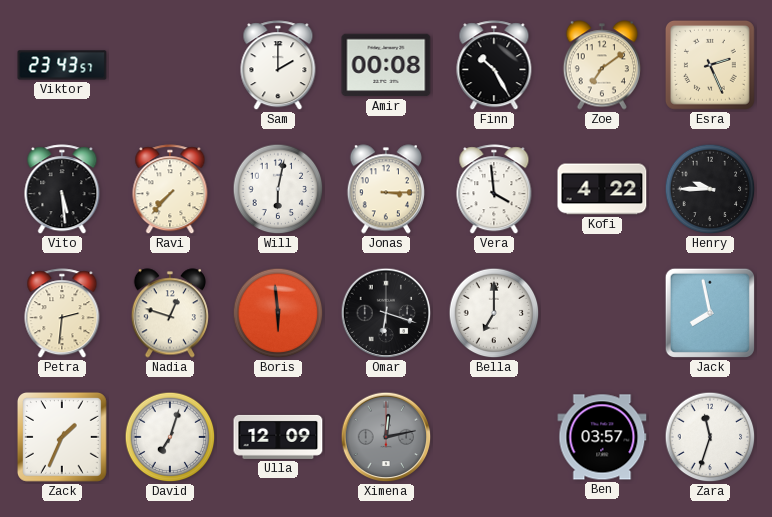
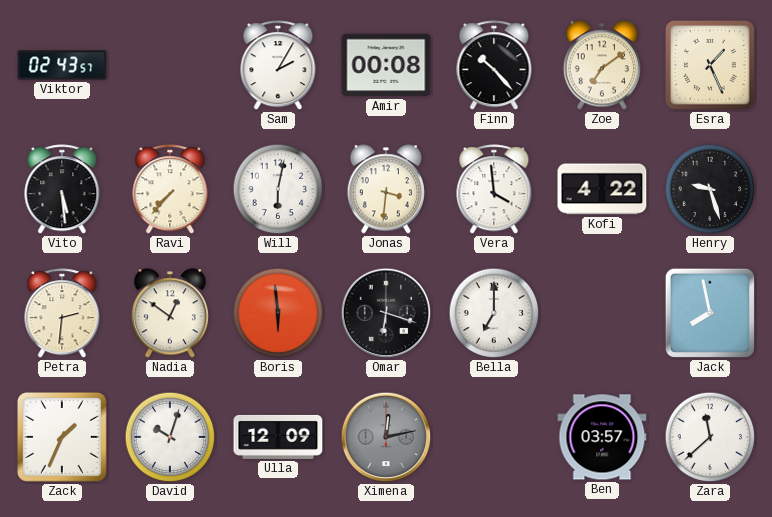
Viktor: 23:43 -> 02:43
Sam: 2:00 -> 2:05
Finn: 10:25 -> 10:23
Esra: 2:26 -> 1:26
Jonas: 3:15 -> 3:31
Henry: 9:45 -> 9:27
Nadia: 12:48 -> 12:51
David: 7:03 -> 10:03
Zara: 11:33 -> 11:38
